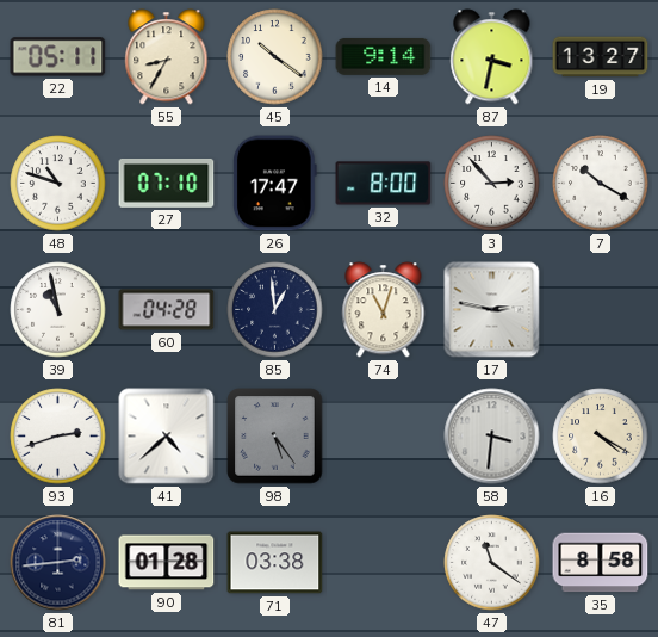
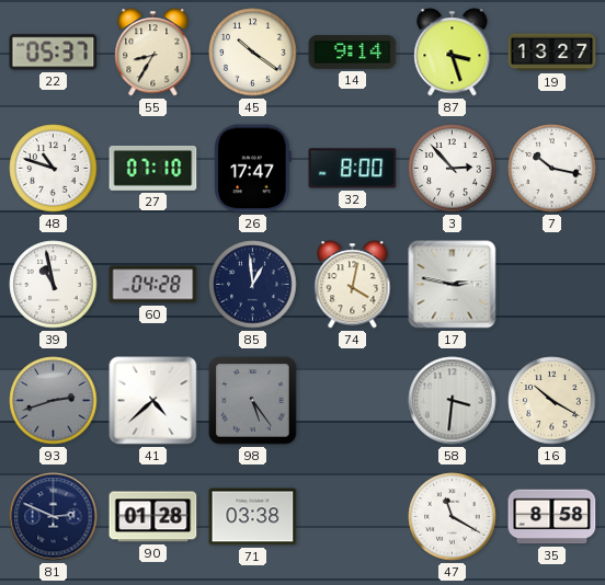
22: 05:11 -> 05:37
87: 3:32 -> 3:27
7: 10:20 -> 10:17
74: 11:03 -> 4:02
93 dial: white -> grey
16: 4:20 -> 10:20
81: 2:44 -> 2:49
47: 11:21 -> 11:20
